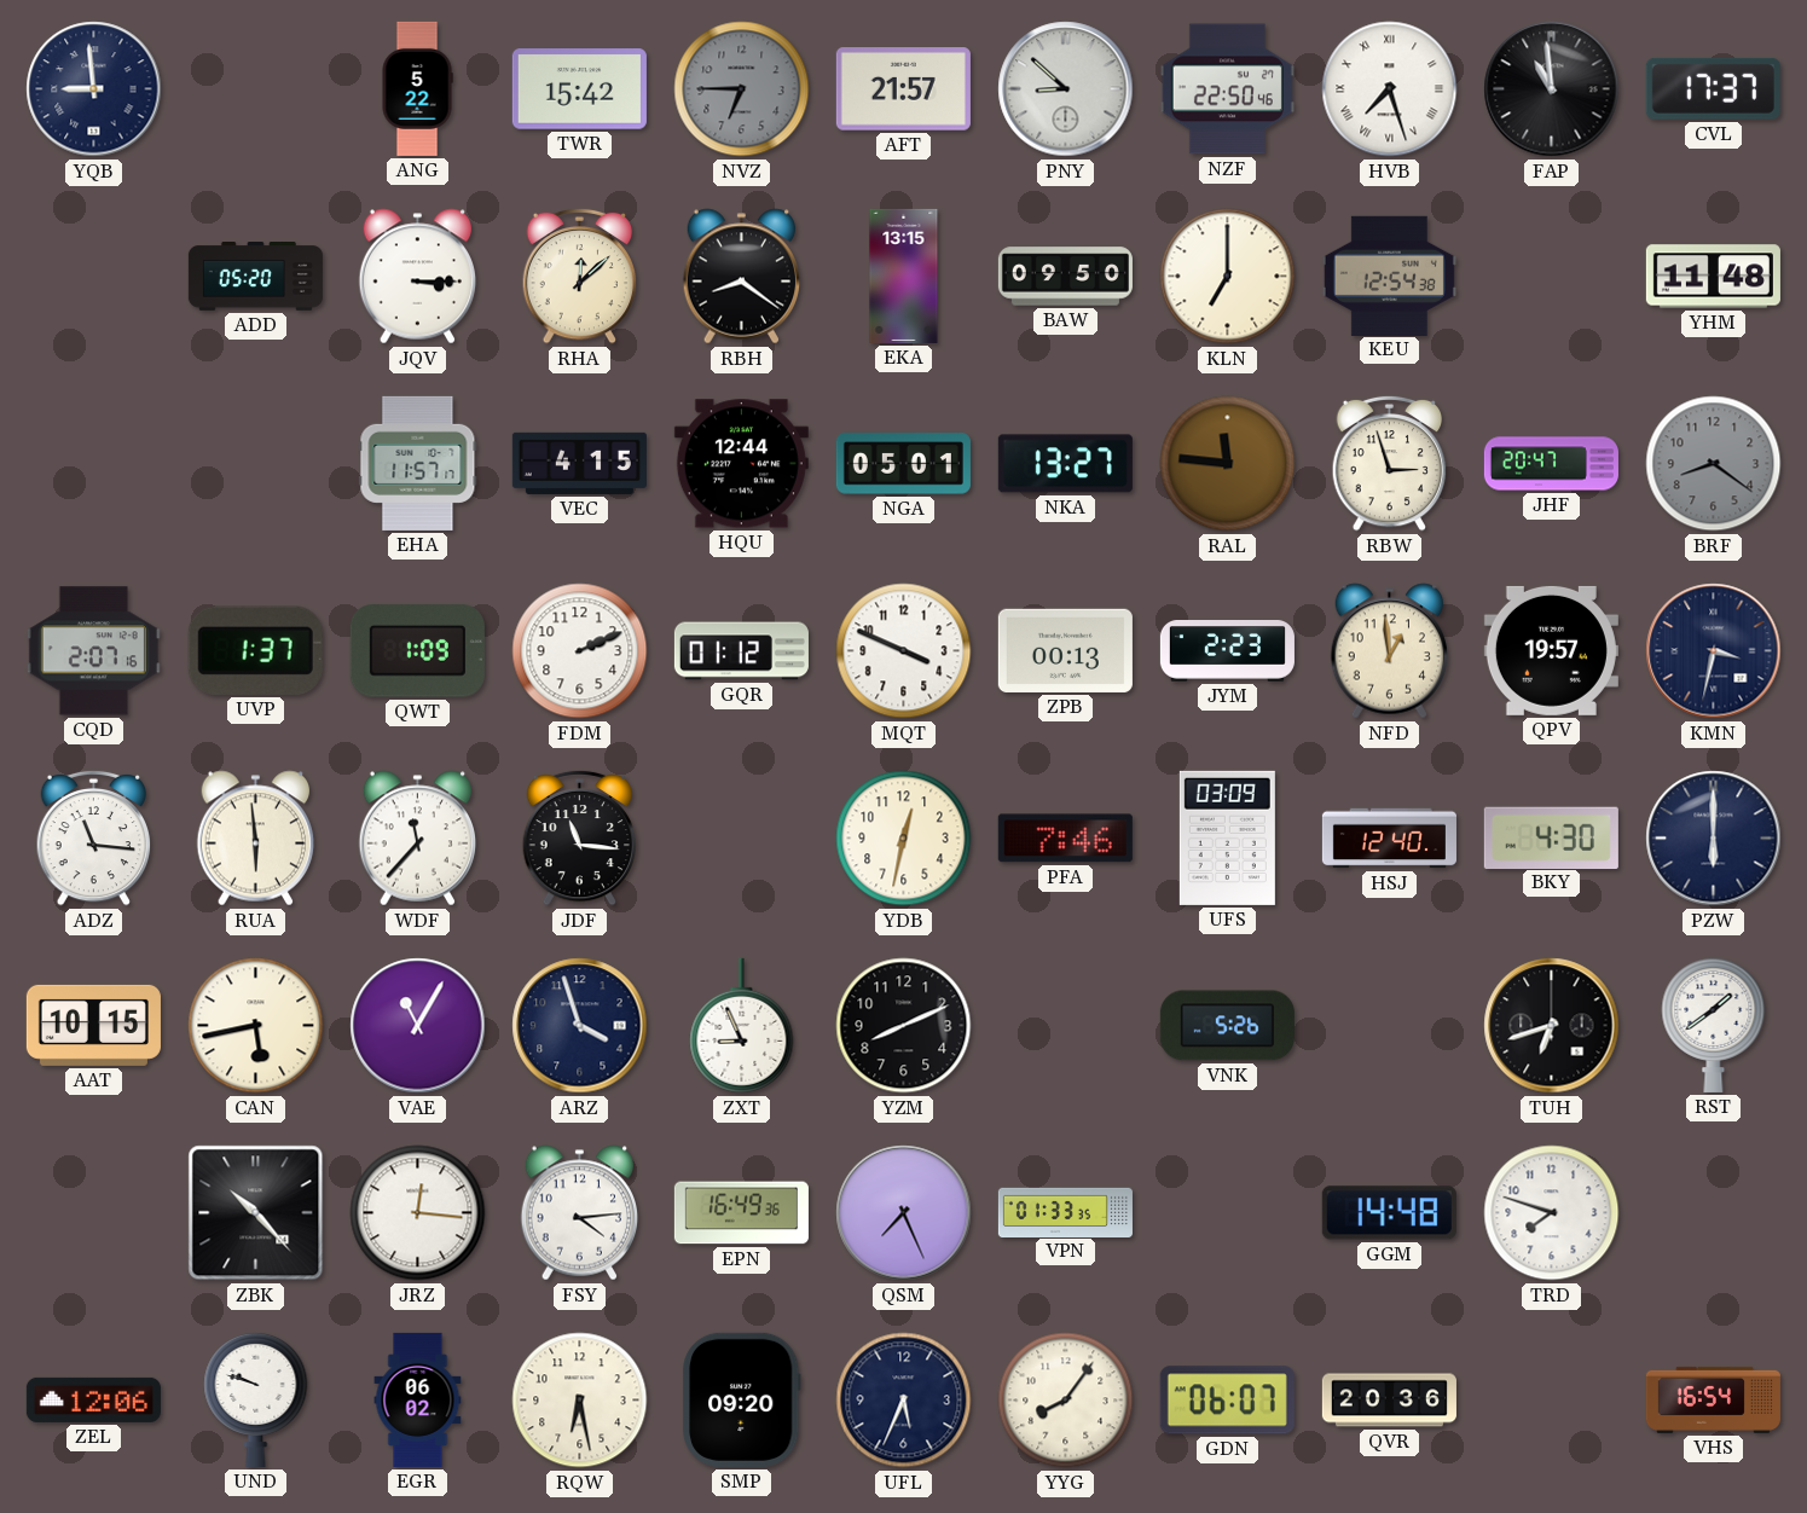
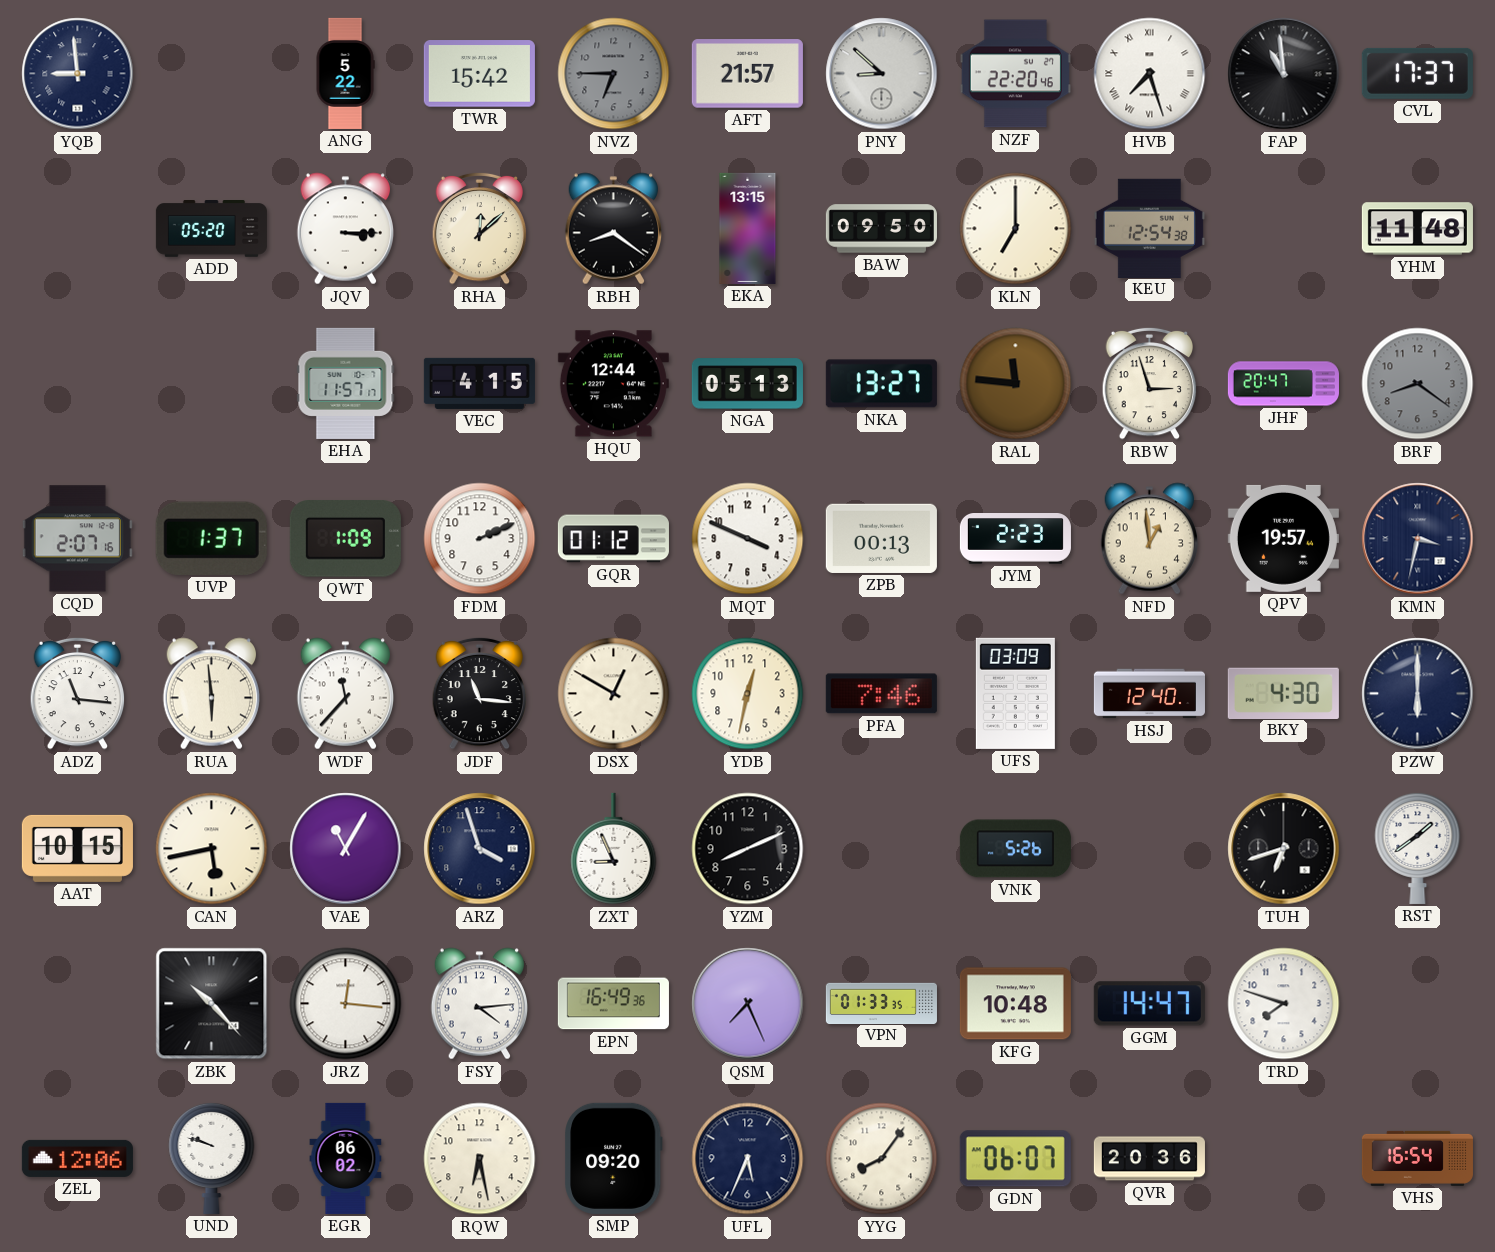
NZF: 22:50 -> 22:20
NGA: 05:01 -> 05:13
DSX: none -> 12:50
KFG: none -> 10:48
GGM: 14:48 -> 14:47
